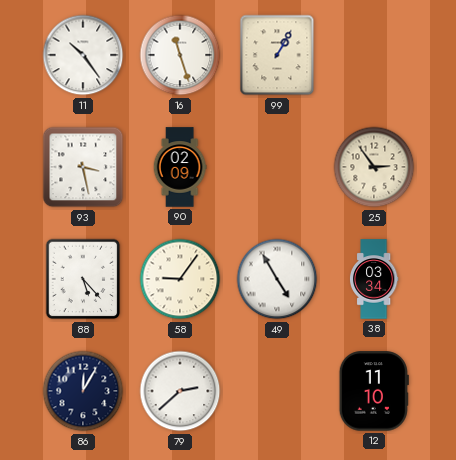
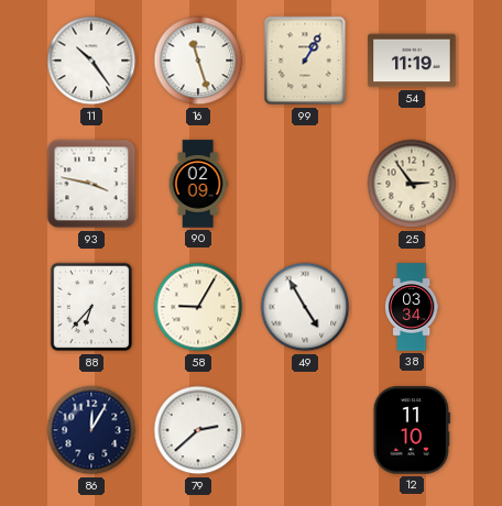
54: none -> 11:19
93: 3:28 -> 3:47
88: 5:23 -> 6:37
58: 9:06 -> 9:05
